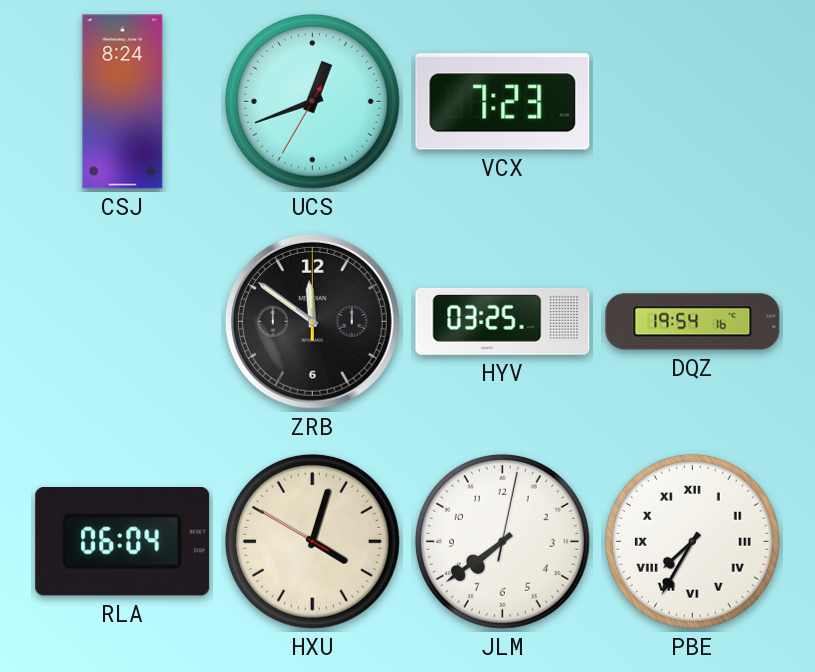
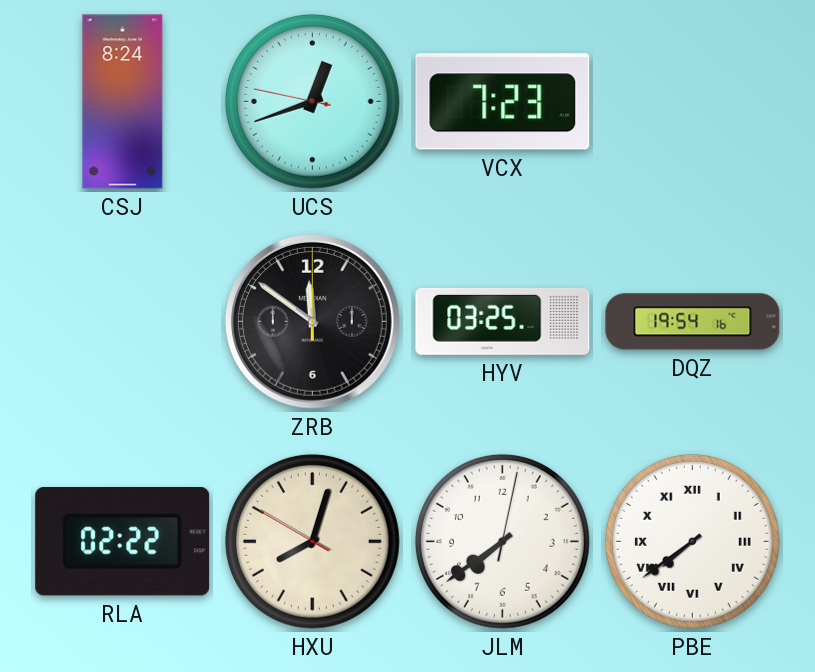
UCS: 12:41:35 -> 12:41:47
RLA: 06:04 -> 02:22
HXU: 4:02 -> 8:02
PBE: 7:35 -> 7:39
